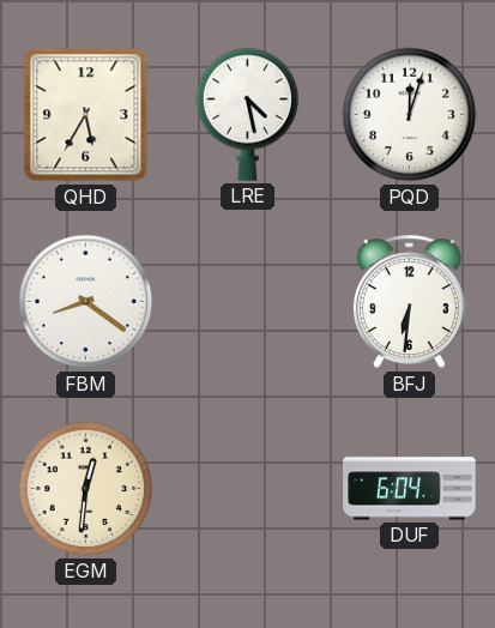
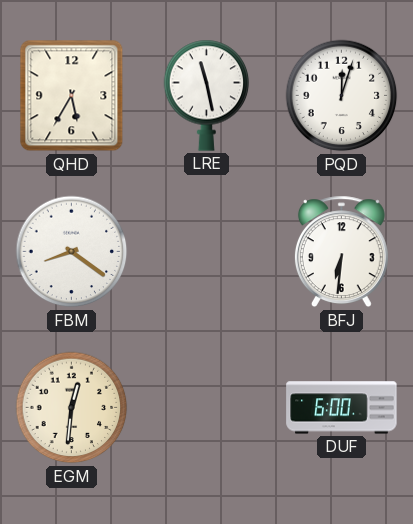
LRE: 4:28 -> 11:28
DUF: 6:04 -> 6:00
